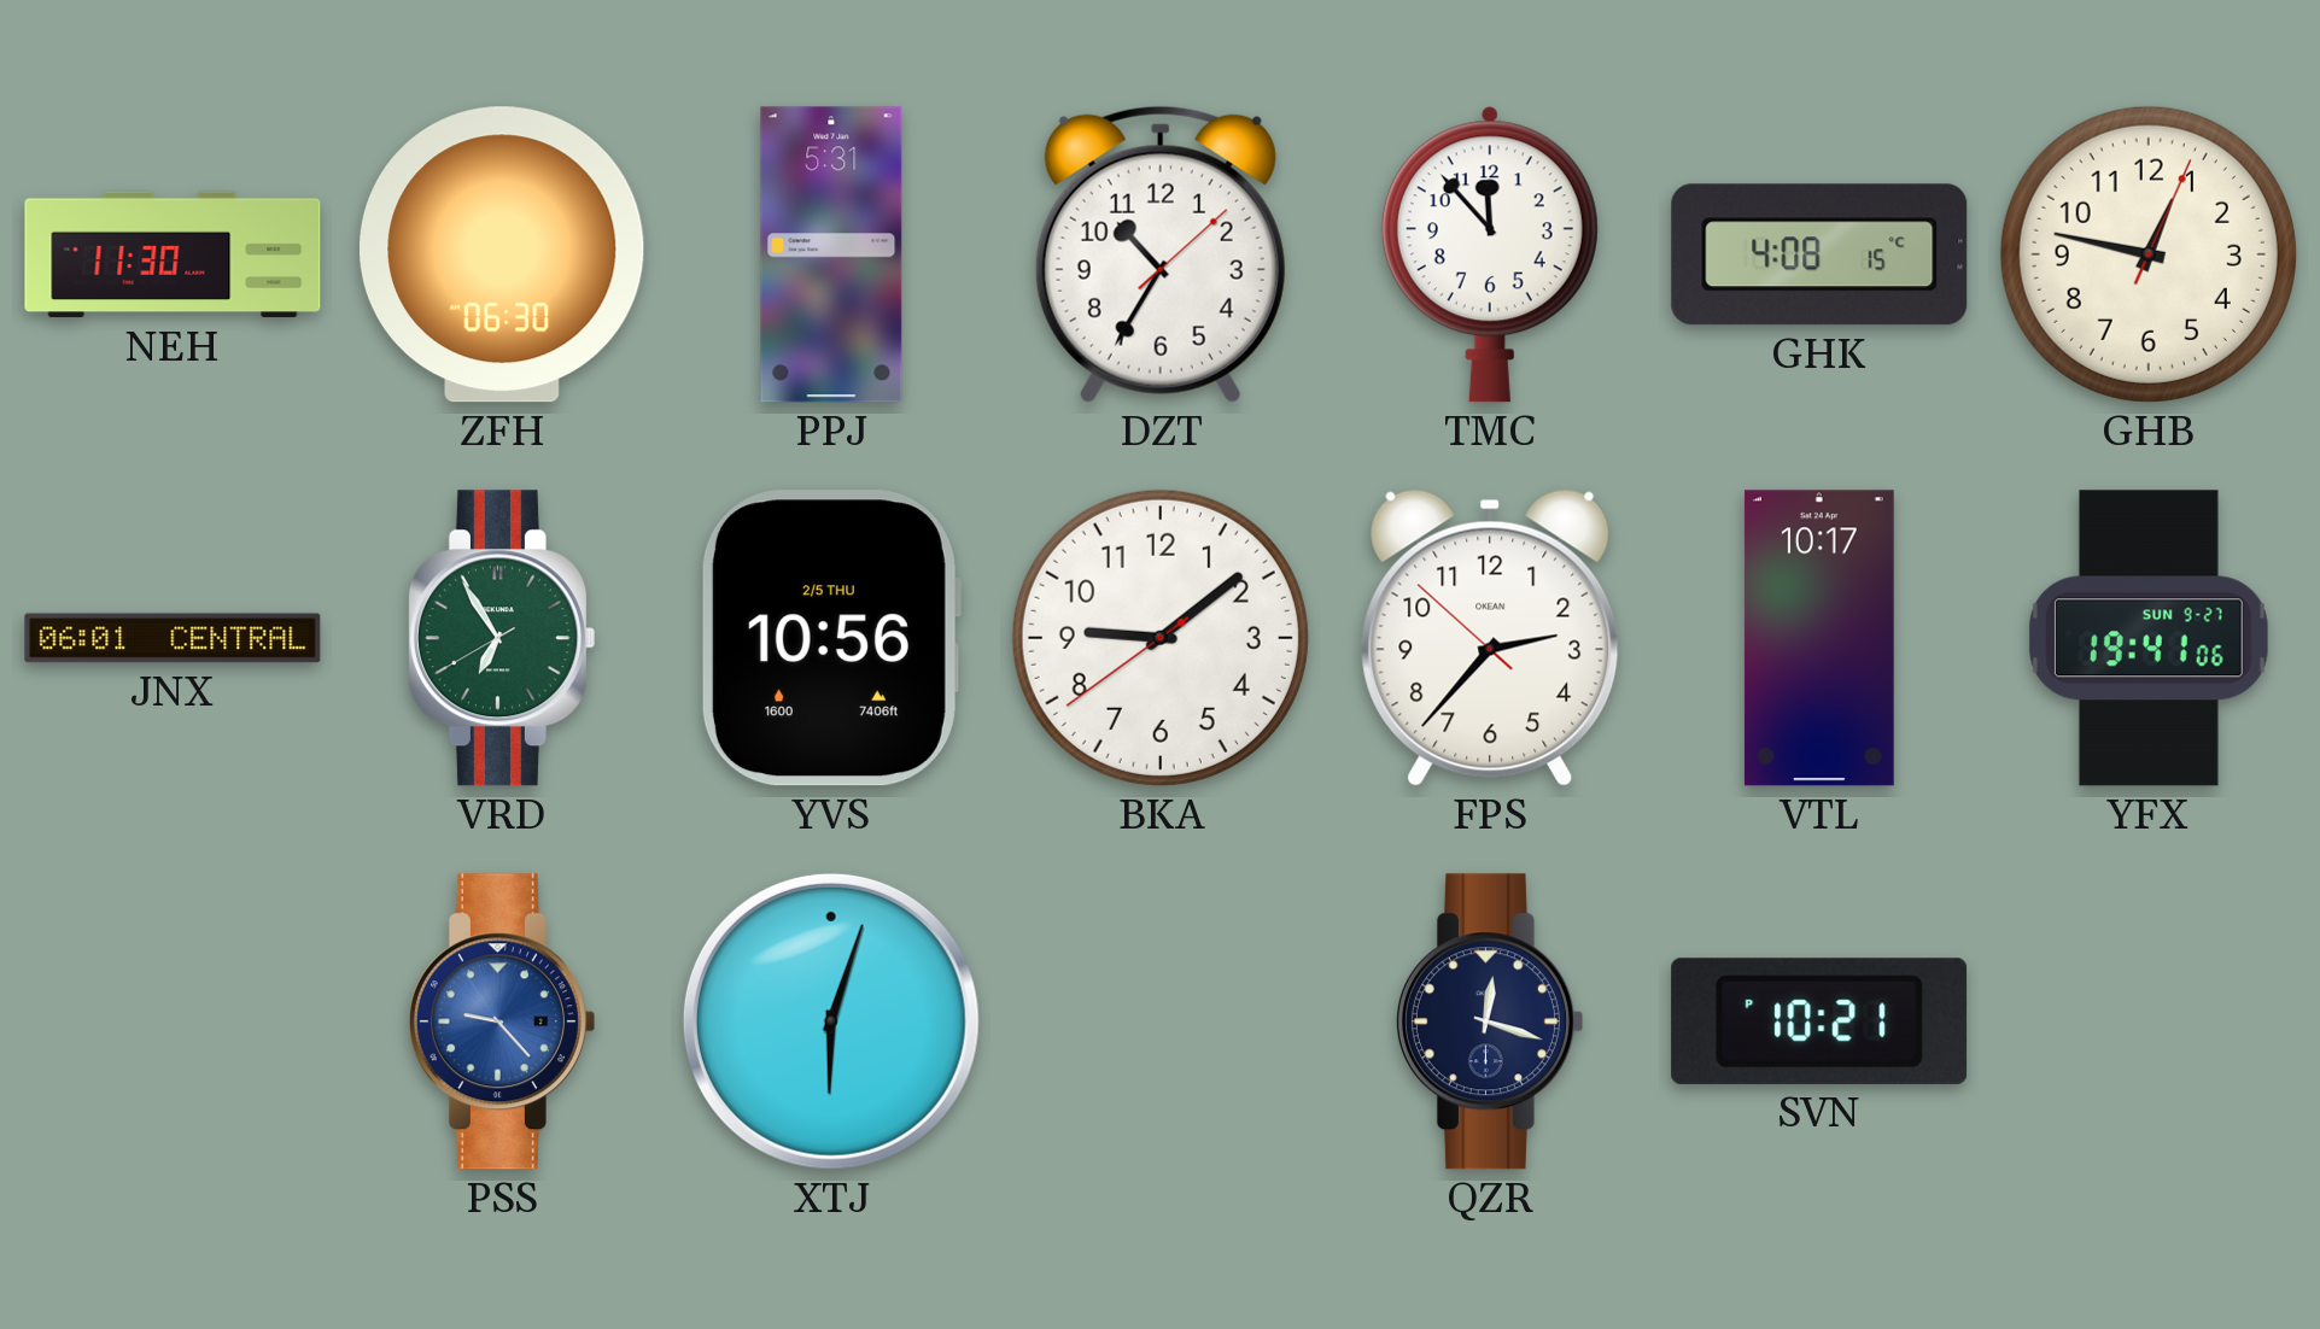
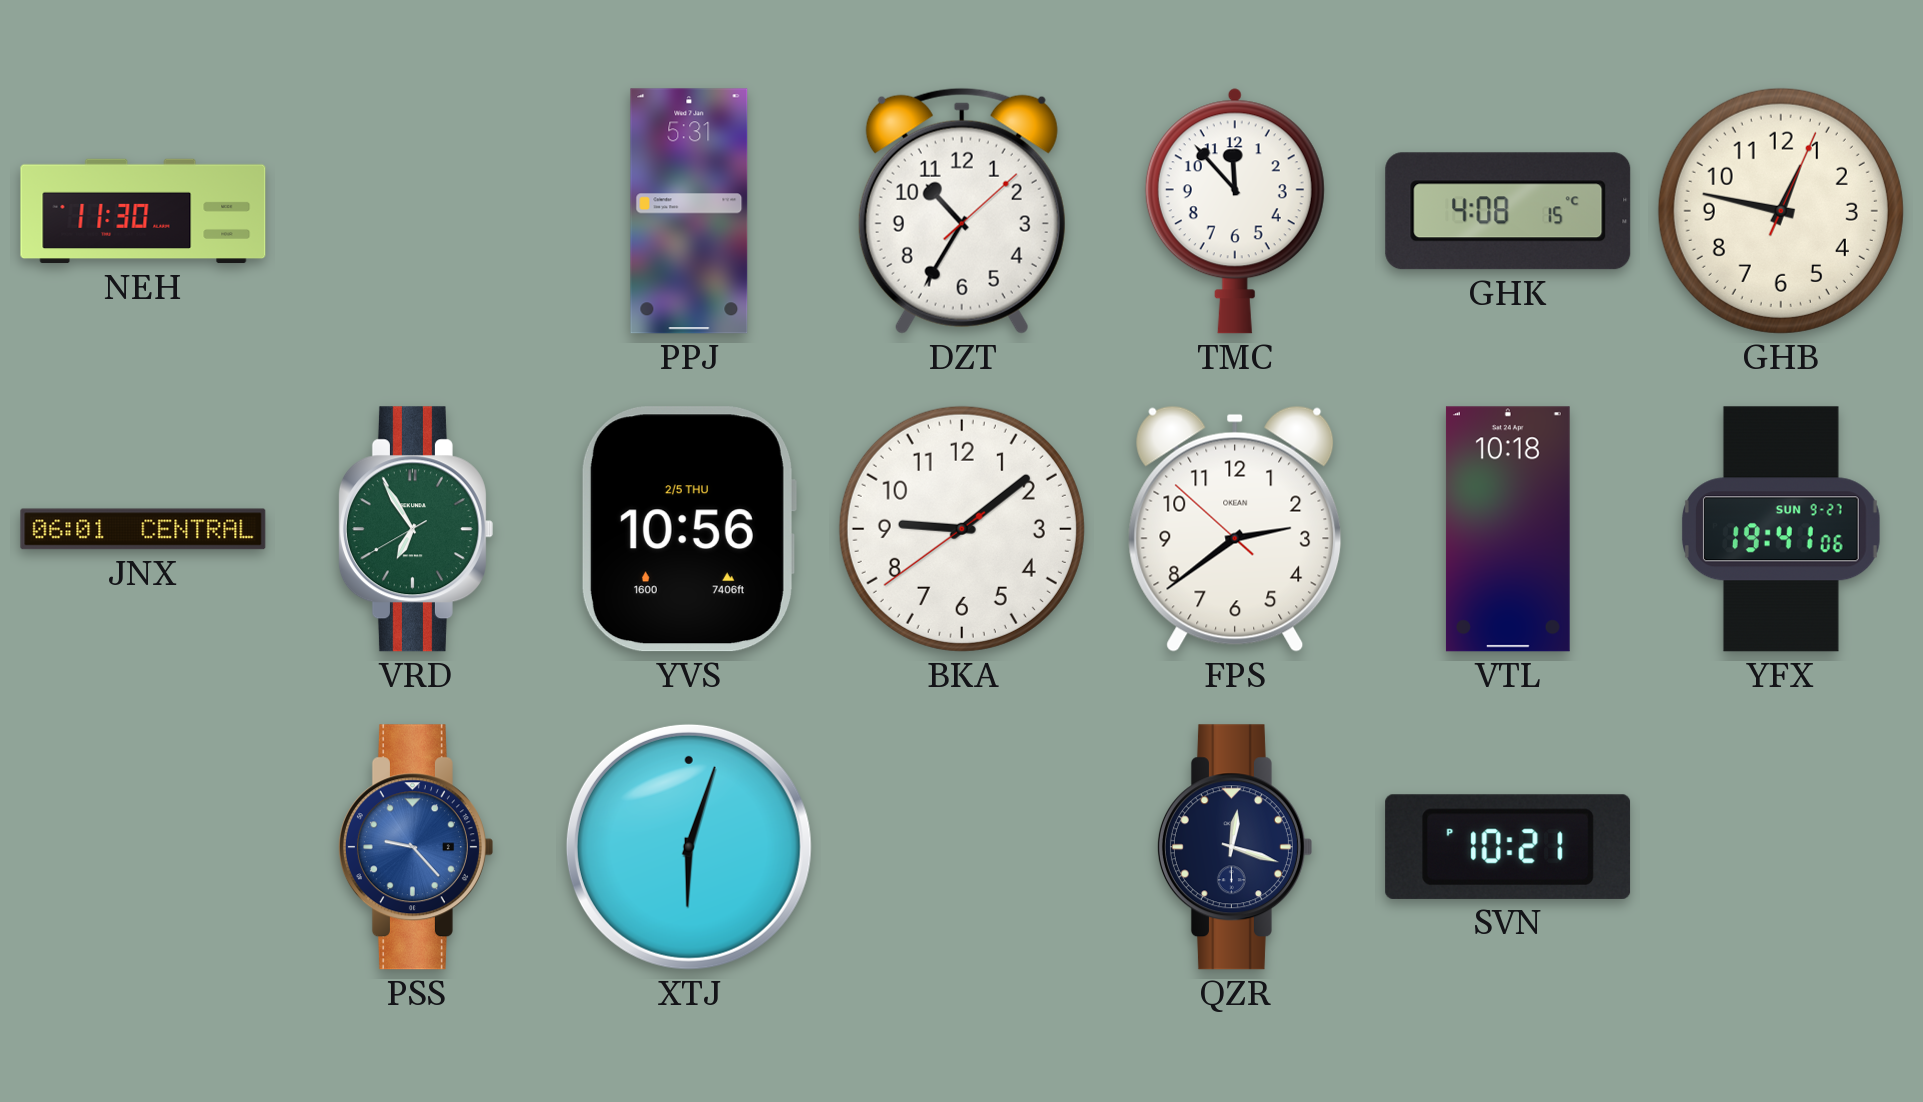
ZFH: 06:30 -> none
FPS: 2:36 -> 2:38
VTL: 10:17 -> 10:18
